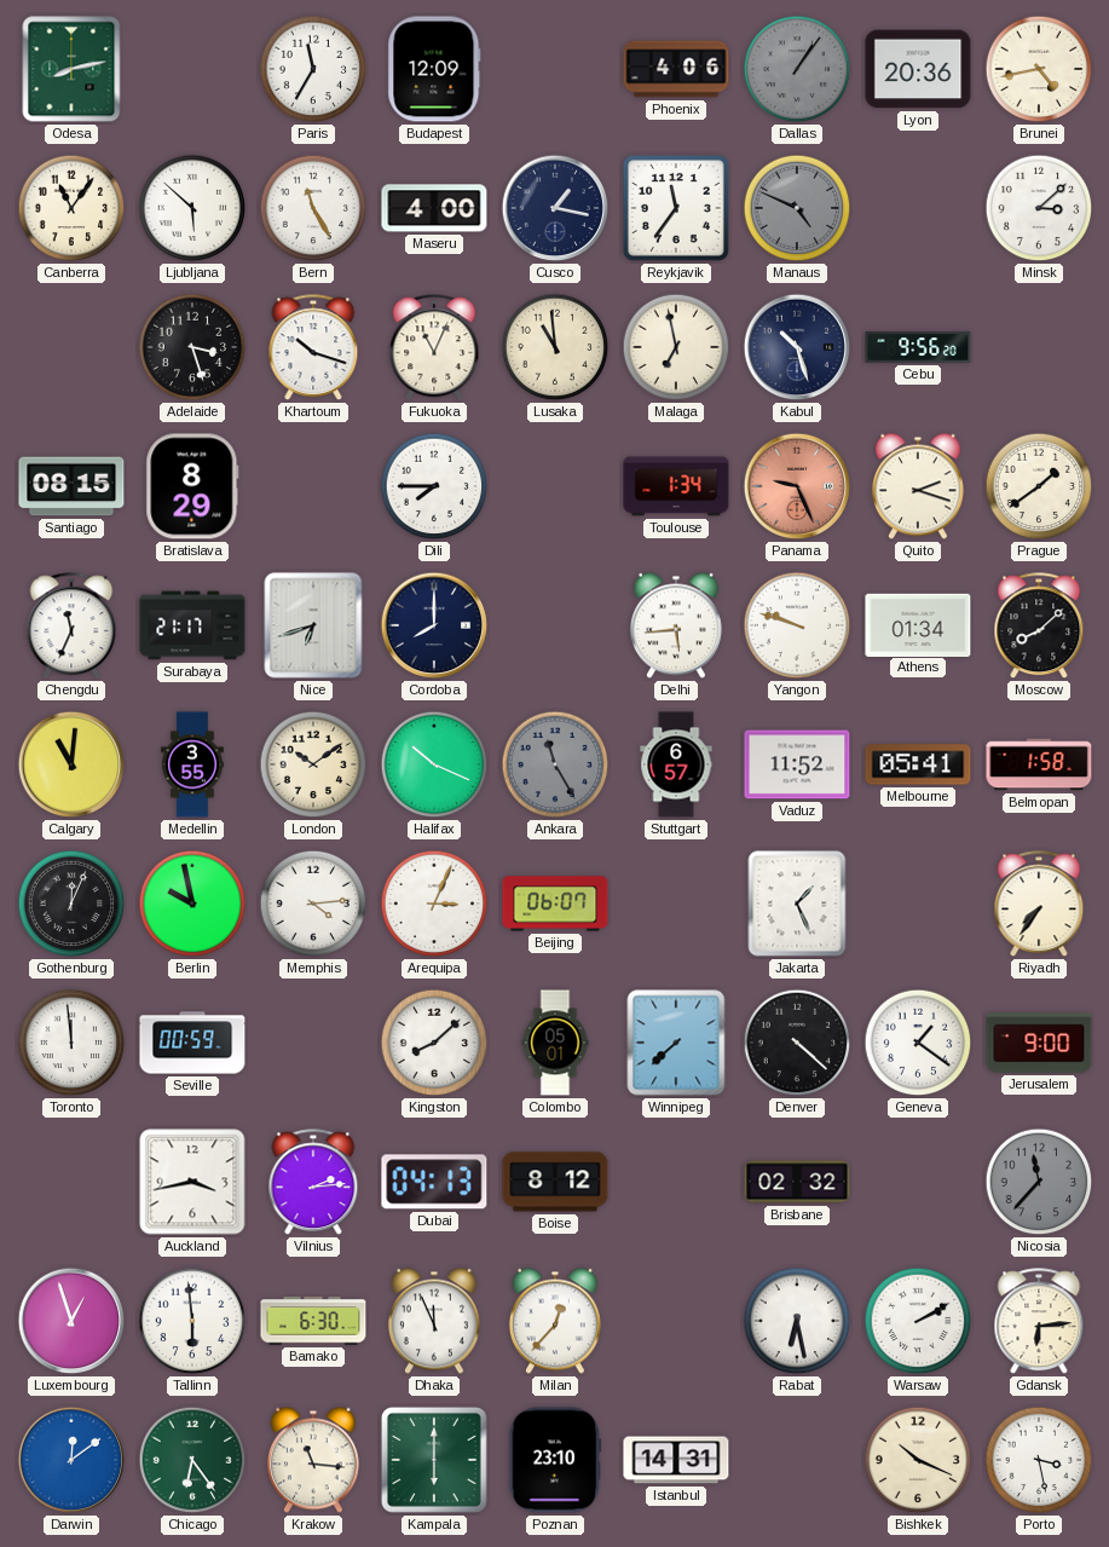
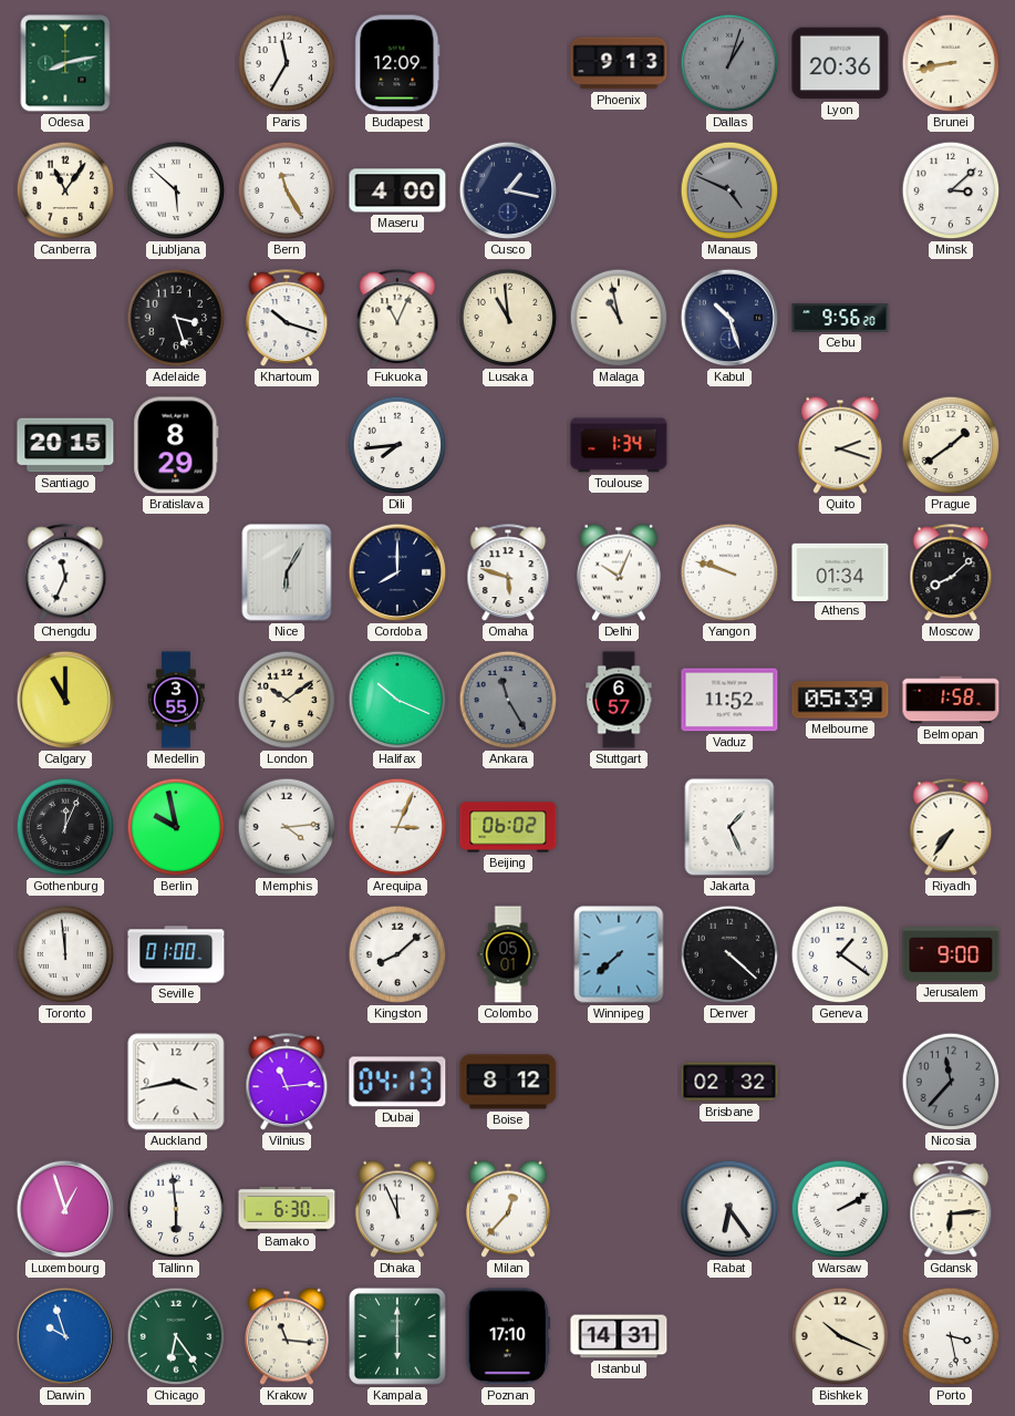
Phoenix: 4:06 -> 9:13
Dallas: 1:06 -> 1:03
Brunei: 4:43 -> 8:43
Reykjavik: 11:36 -> none
Malaga: 6:58 -> 10:58
Santiago: 08:15 -> 20:15
Dili: 7:45 -> 7:44
Panama: 9:26 -> none
Surabaya: 21:17 -> none
Nice: 6:42 -> 6:05
Omaha: none -> 5:48
Delhi: 5:44 -> 10:04
Calgary: 11:01 -> 11:00
Melbourne: 05:41 -> 05:39
Beijing: 06:07 -> 06:02
Seville: 00:59 -> 01:00
Vilnius: 2:14 -> 11:14
Rabat: 6:28 -> 6:24
Darwin: 12:09 -> 9:57
Poznan: 23:10 -> 17:10
